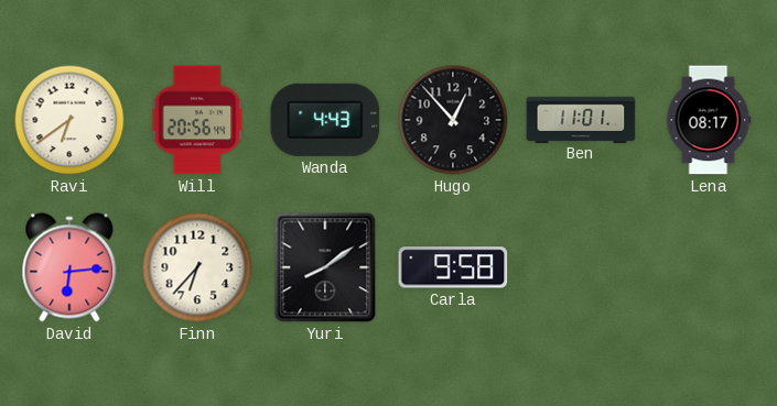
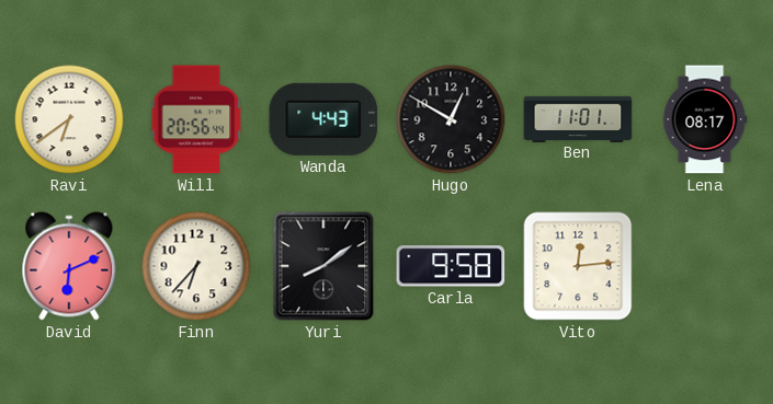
Hugo: 12:53 -> 12:50
David: 6:14 -> 6:11
Vito: none -> 12:14
